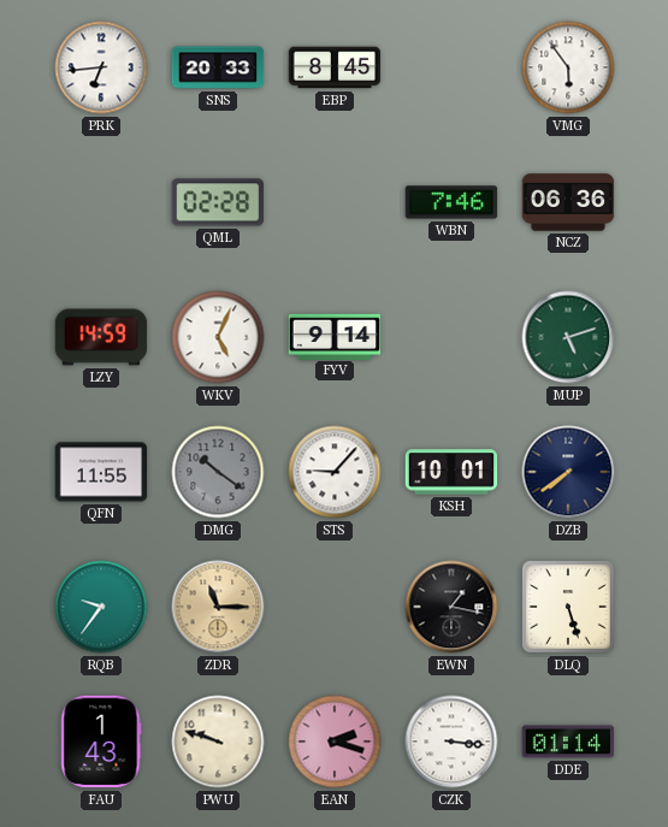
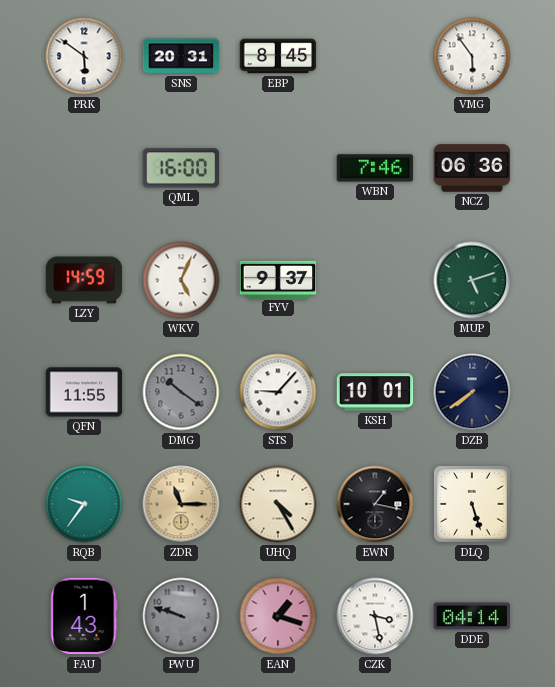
PRK: 6:44 -> 5:51
SNS: 20:33 -> 20:31
QML: 02:28 -> 16:00
FYV: 9:14 -> 9:37
UHQ: none -> 4:25
PWU dial: cream -> grey
EAN: 2:18 -> 1:18
CZK: 3:16 -> 3:28
DDE: 01:14 -> 04:14
